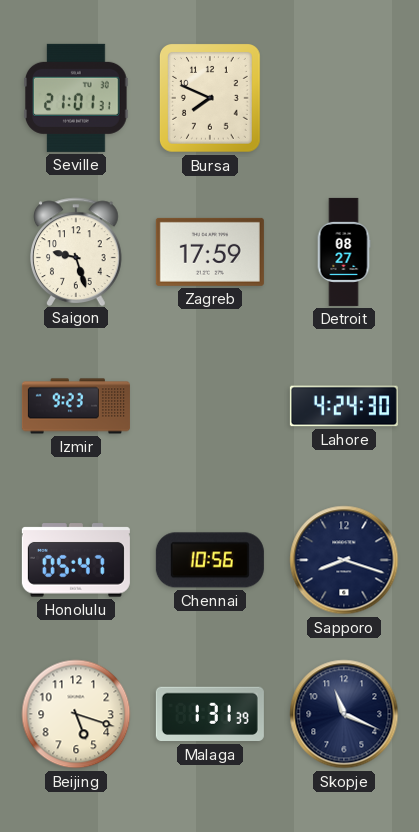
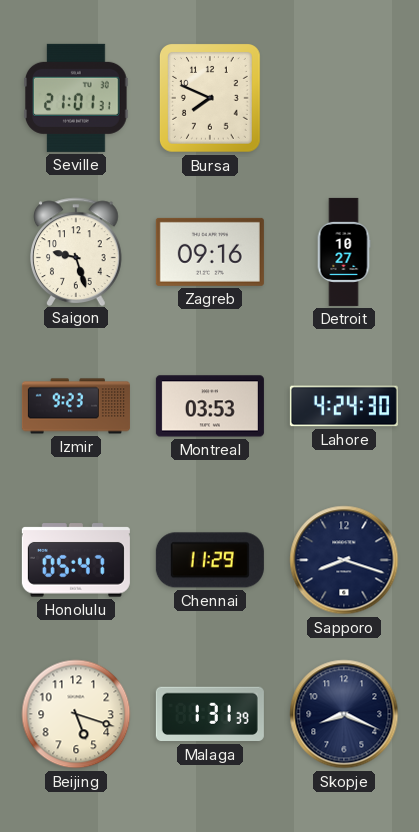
Zagreb: 17:59 -> 09:16
Detroit: 08:27 -> 10:27
Montreal: none -> 03:53
Chennai: 10:56 -> 11:29
Skopje: 11:19 -> 8:19
